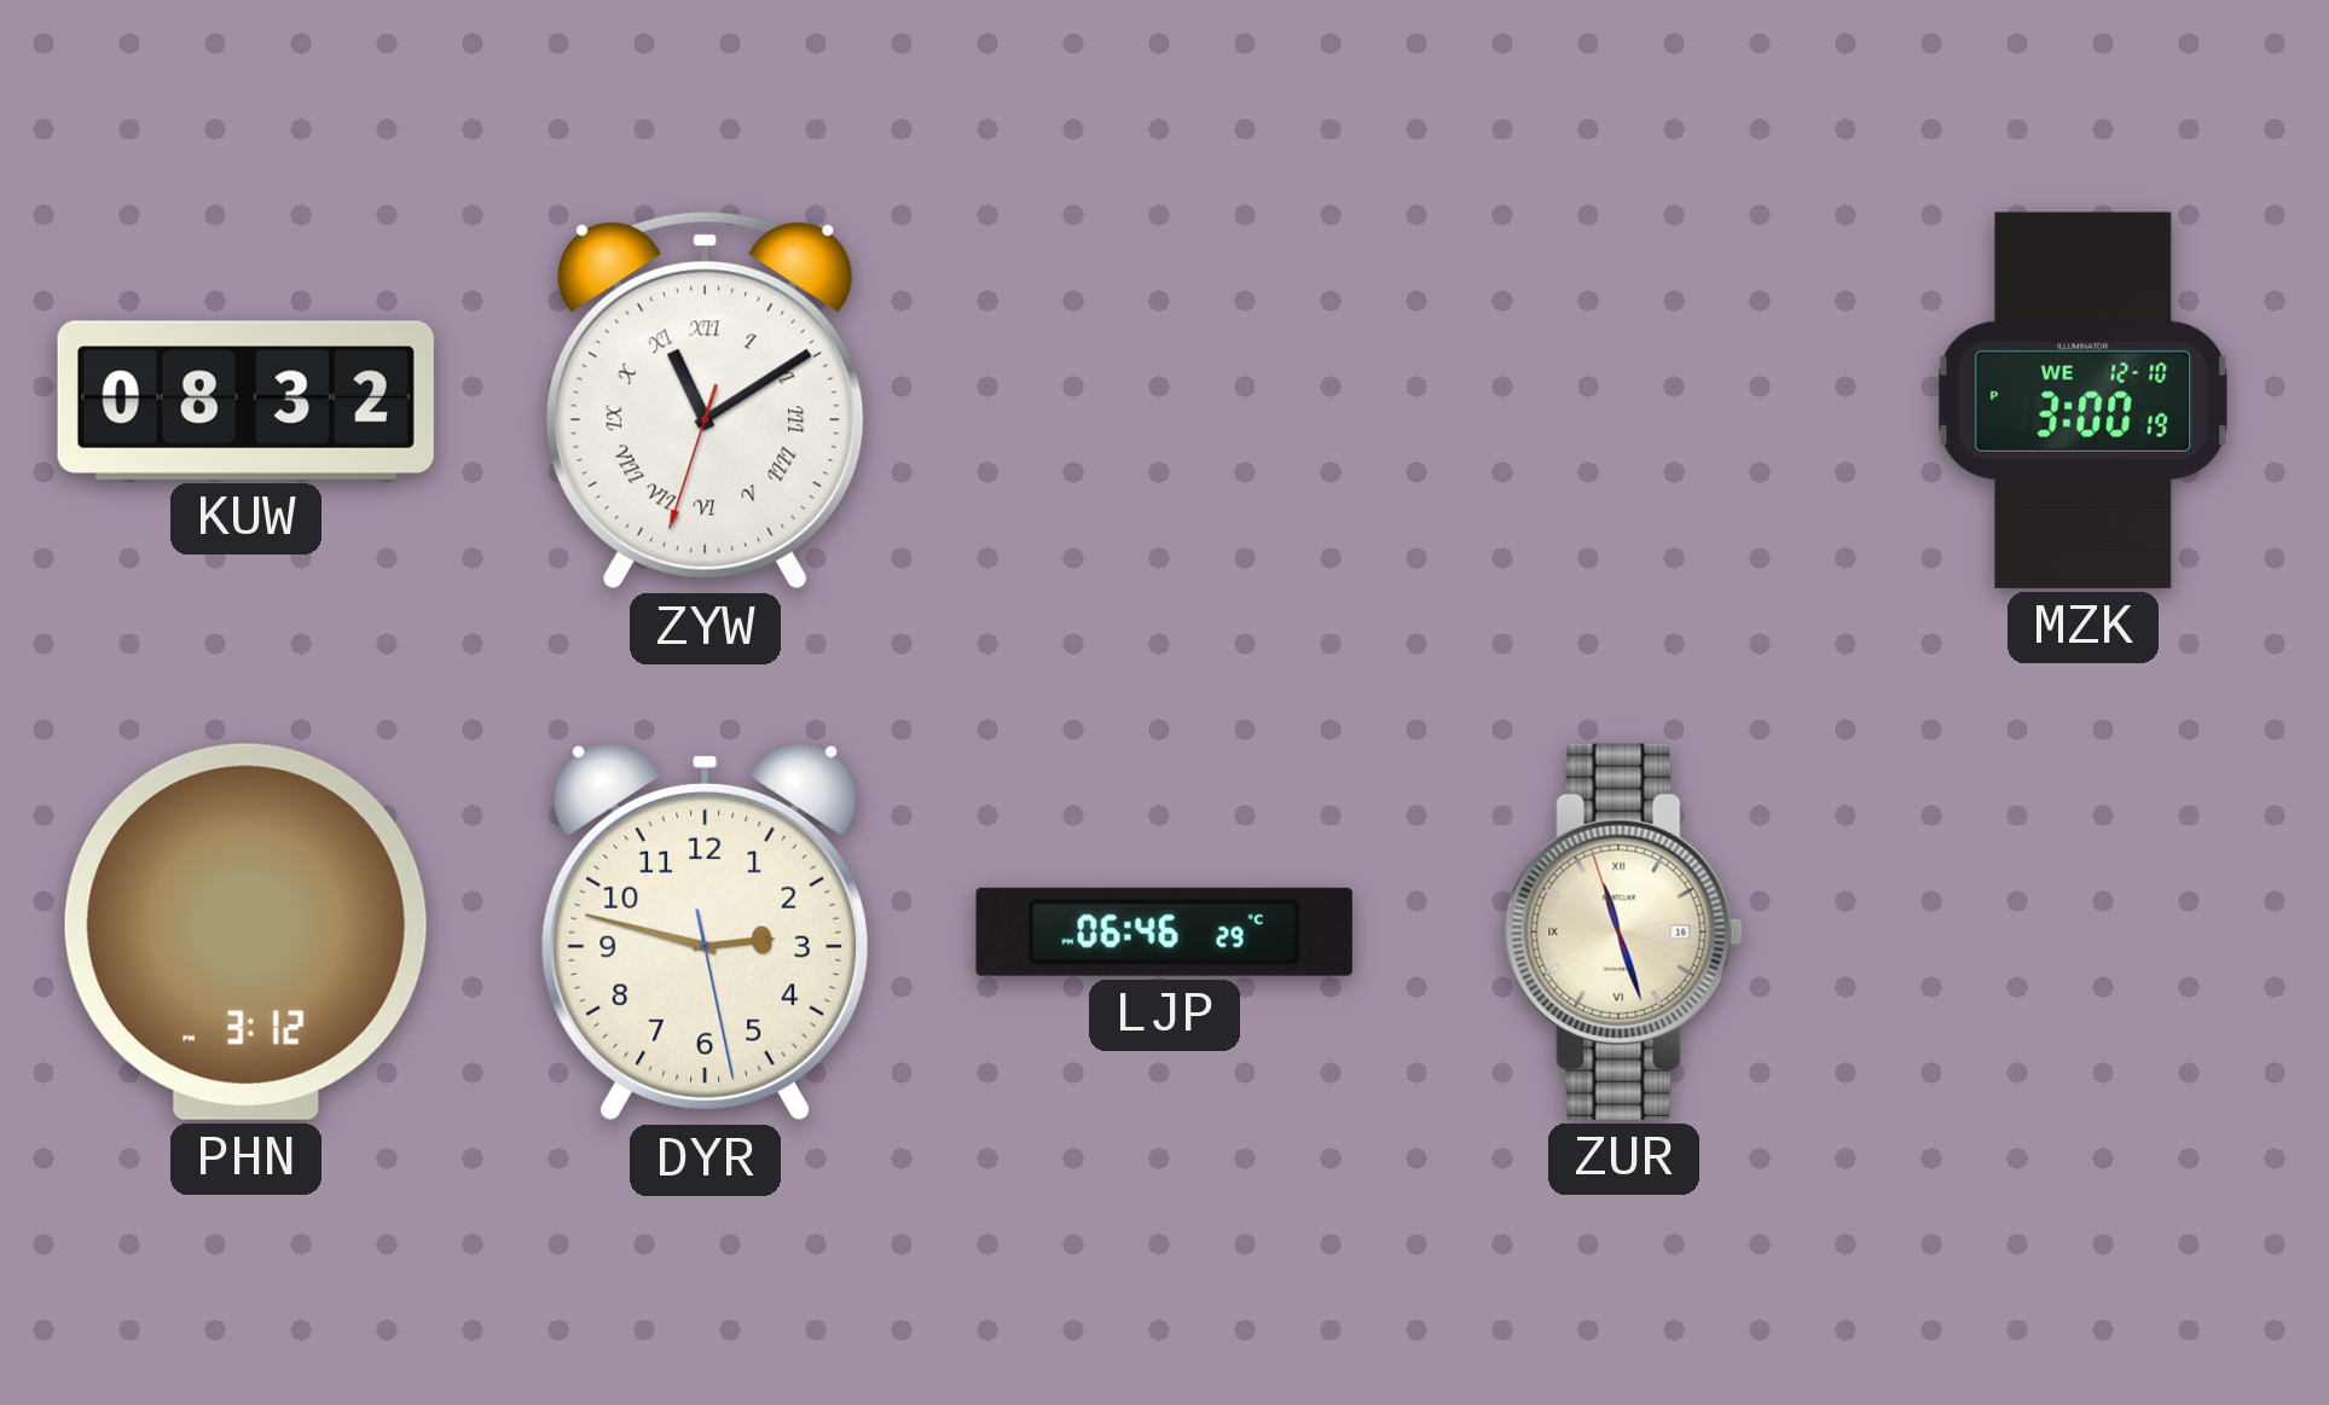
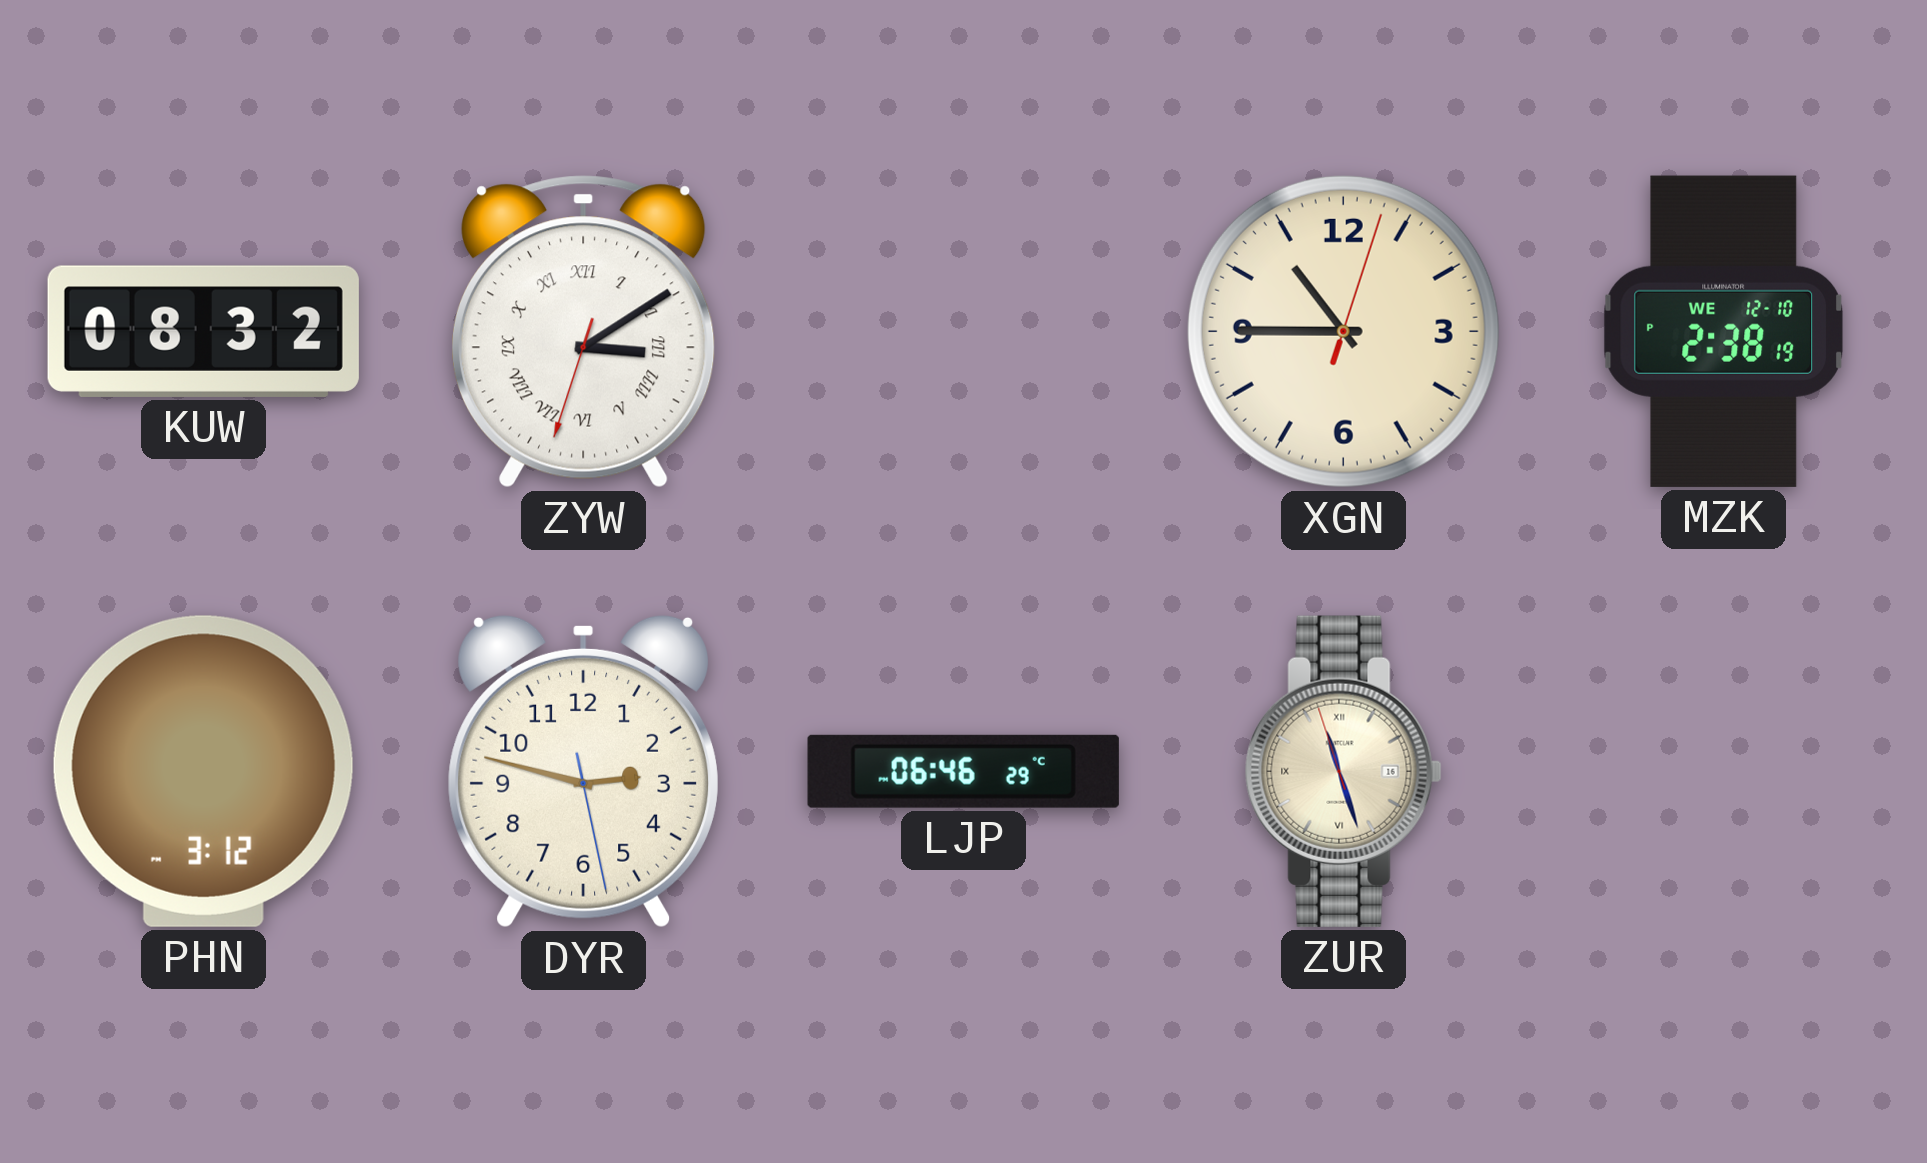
ZYW: 11:09 -> 3:09
XGN: none -> 10:45
MZK: 3:00 -> 2:38
